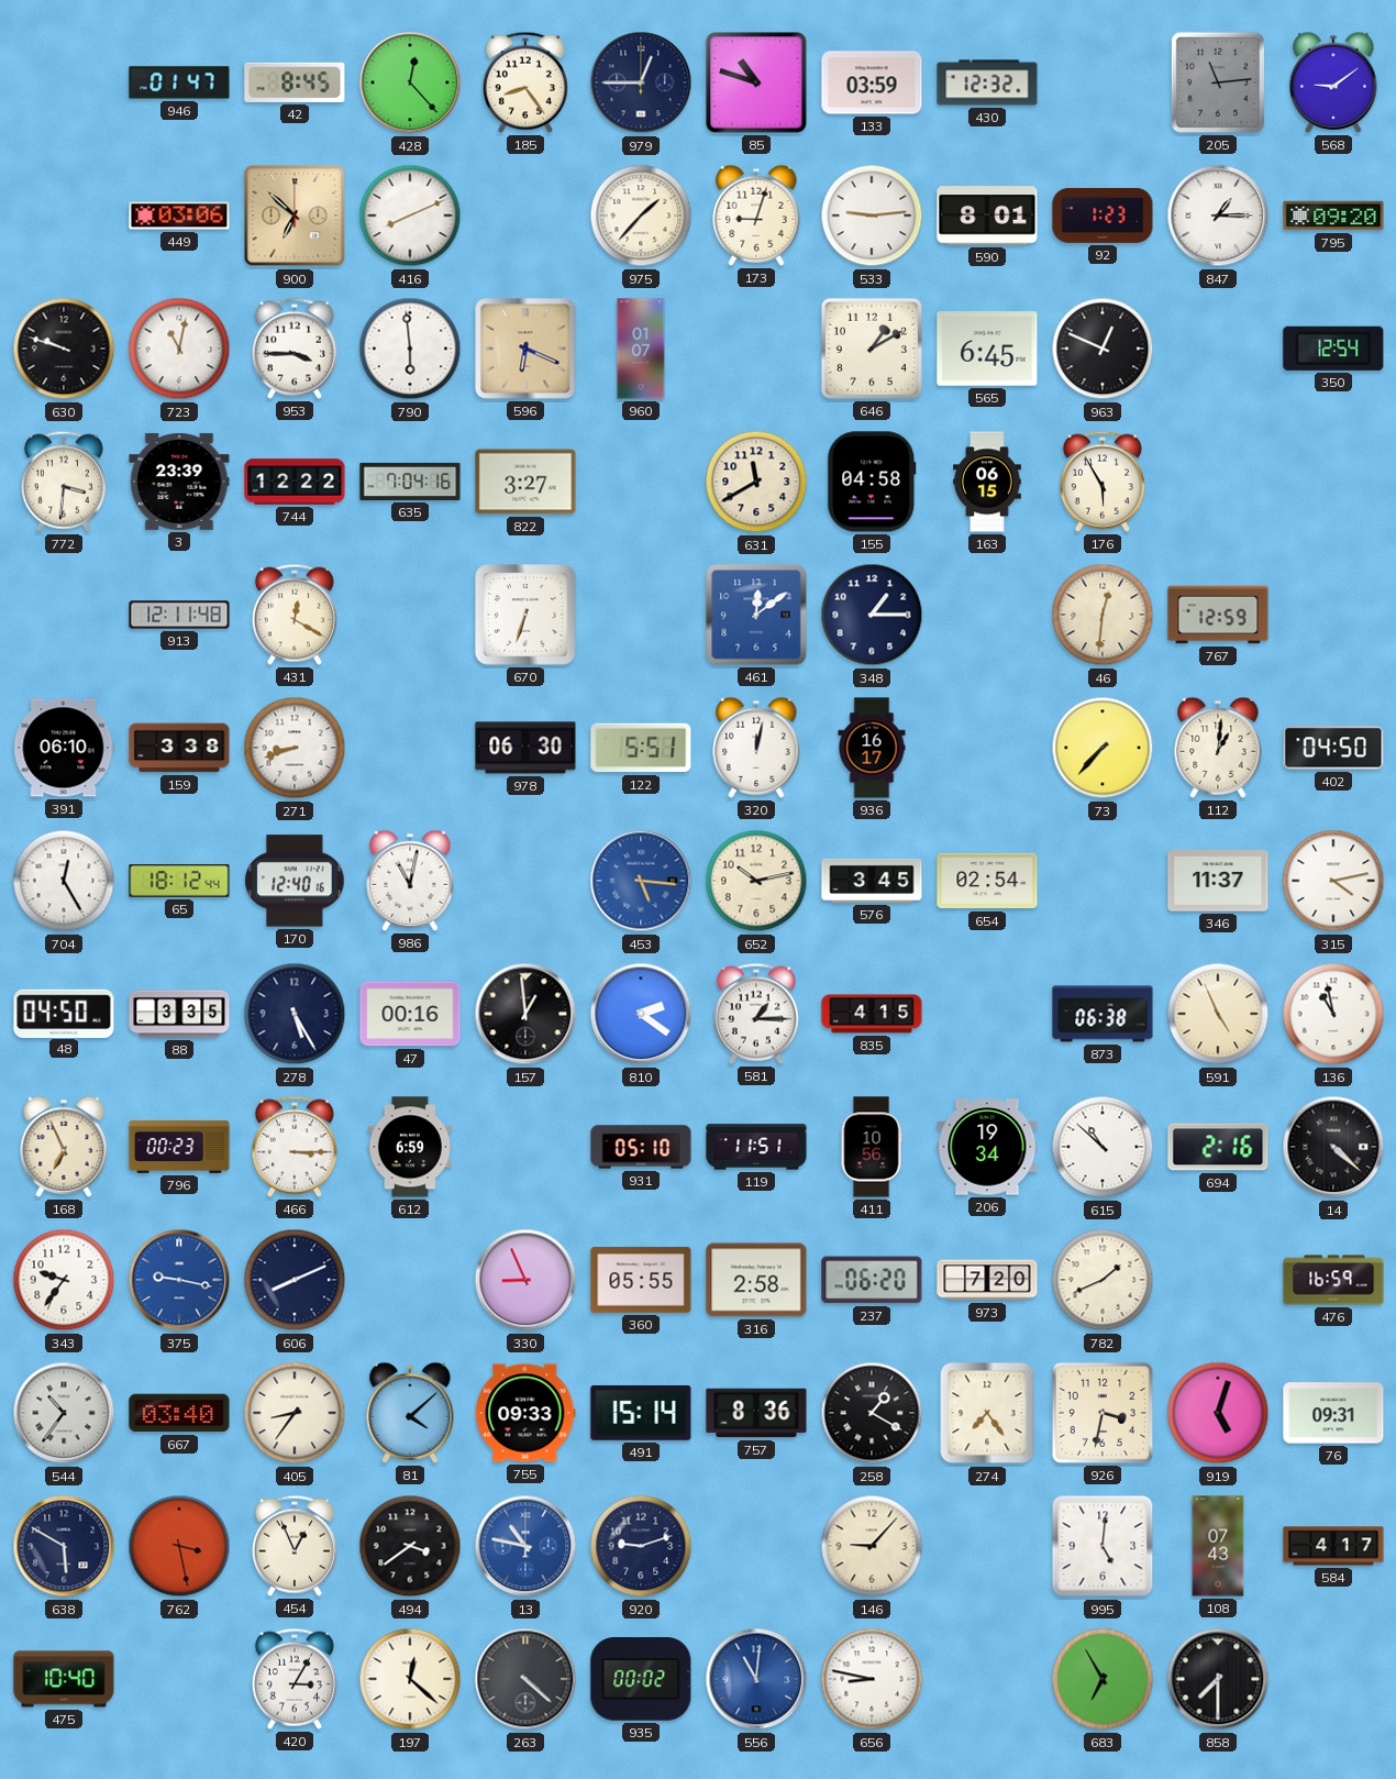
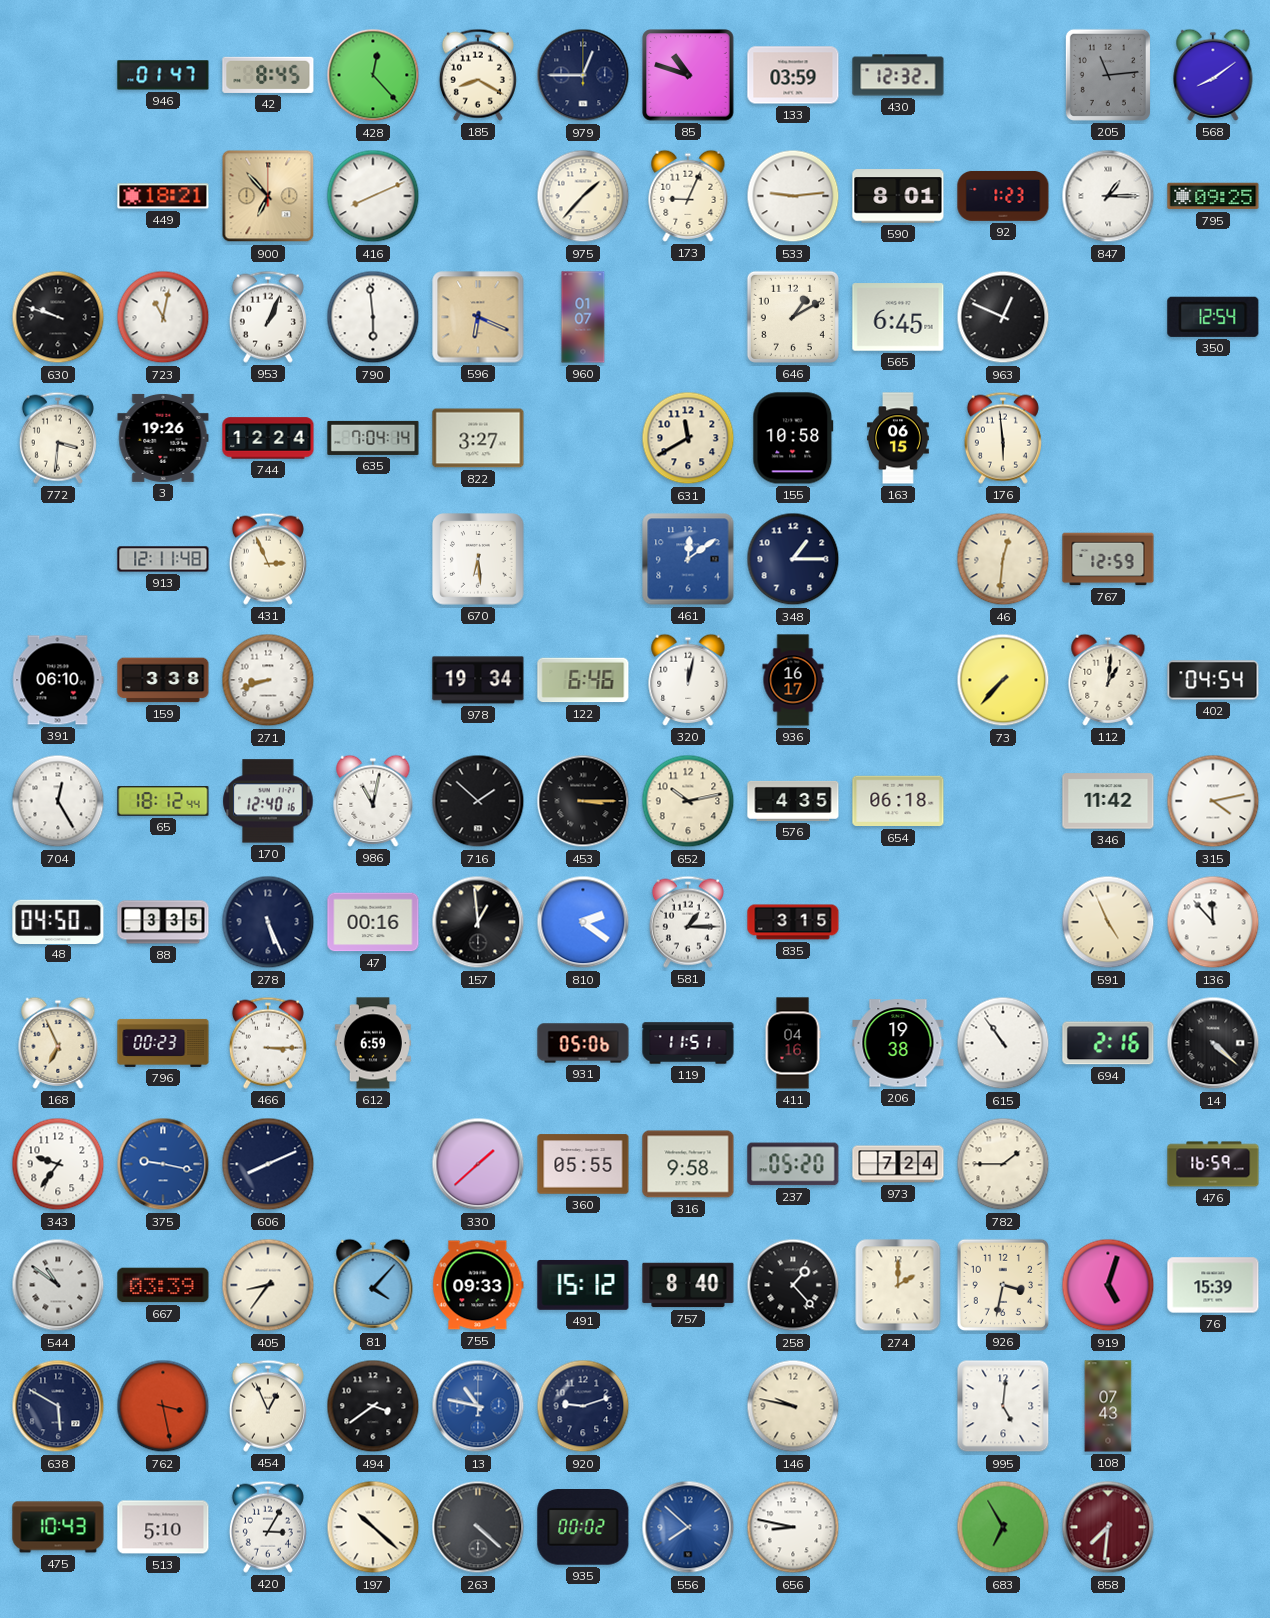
185: 8:24 -> 8:20
568: 9:09 -> 8:09
449: 03:06 -> 18:21
900: 6:52 -> 6:53
173: 9:03 -> 9:04
795: 09:20 -> 09:25
953: 3:45 -> 1:04
3: 23:39 -> 19:26
744: 12:22 -> 12:24
635: 7:04:16 -> 7:04:14
155: 04:58 -> 10:58
176: 5:55 -> 5:59
431: 12:20 -> 2:56
670: 6:33 -> 6:29
978: 06:30 -> 19:34
122: 5:51 -> 6:46
402: 04:50 -> 04:54
716: none -> 1:52
453: 5:16 -> 3:15
453 dial: blue -> black
576: 3:45 -> 4:35
654: 02:54 -> 06:18
346: 11:37 -> 11:42
278: 5:25 -> 5:26
835: 4:15 -> 3:15
873: 06:38 -> none
136: 10:58 -> 11:53
931: 05:10 -> 05:06
411: 10:56 -> 04:16
206: 19:34 -> 19:38
615: 10:52 -> 10:54
330: 8:56 -> 1:38
316: 2:58 -> 9:58
237: 06:20 -> 05:20
973: 7:20 -> 7:24
782: 1:41 -> 1:45
544: 10:36 -> 10:51
667: 03:40 -> 03:39
81: 4:08 -> 4:07
491: 15:14 -> 15:12
757: 8:36 -> 8:40
258: 1:20 -> 1:23
274: 7:24 -> 2:00
76: 09:31 -> 15:39
146: 9:07 -> 9:47
584: 4:17 -> none
475: 10:40 -> 10:43
513: none -> 5:10
197: 12:22 -> 10:22
556: 11:01 -> 7:52
858: 7:30 -> 7:31
858 dial: black -> burgundy
